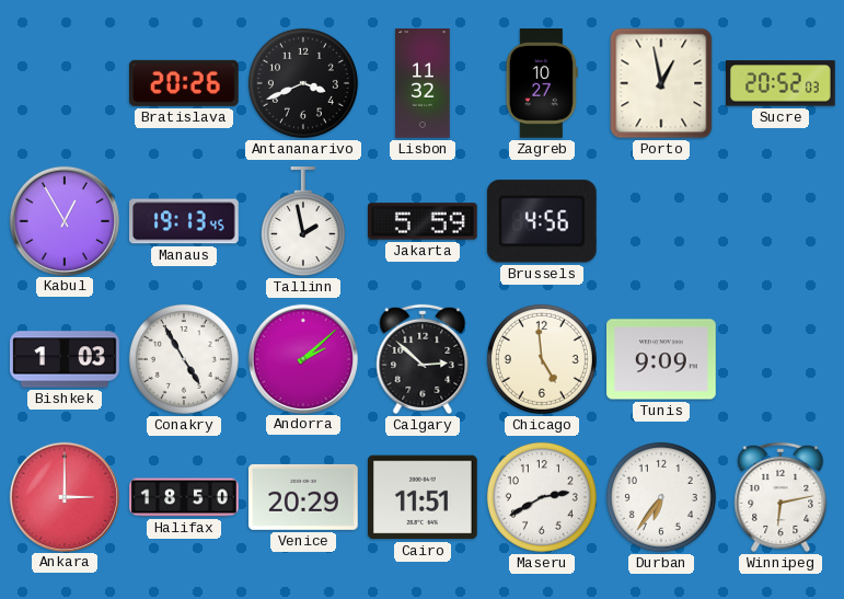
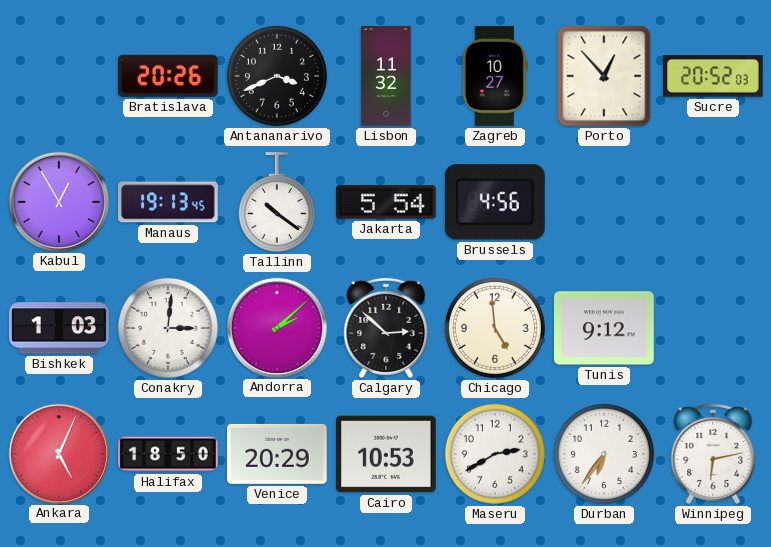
Porto: 12:58 -> 12:53
Tallinn: 1:58 -> 10:21
Jakarta: 5:59 -> 5:54
Conakry: 4:55 -> 3:01
Tunis: 9:09 -> 9:12
Ankara: 3:00 -> 5:04
Cairo: 11:51 -> 10:53
